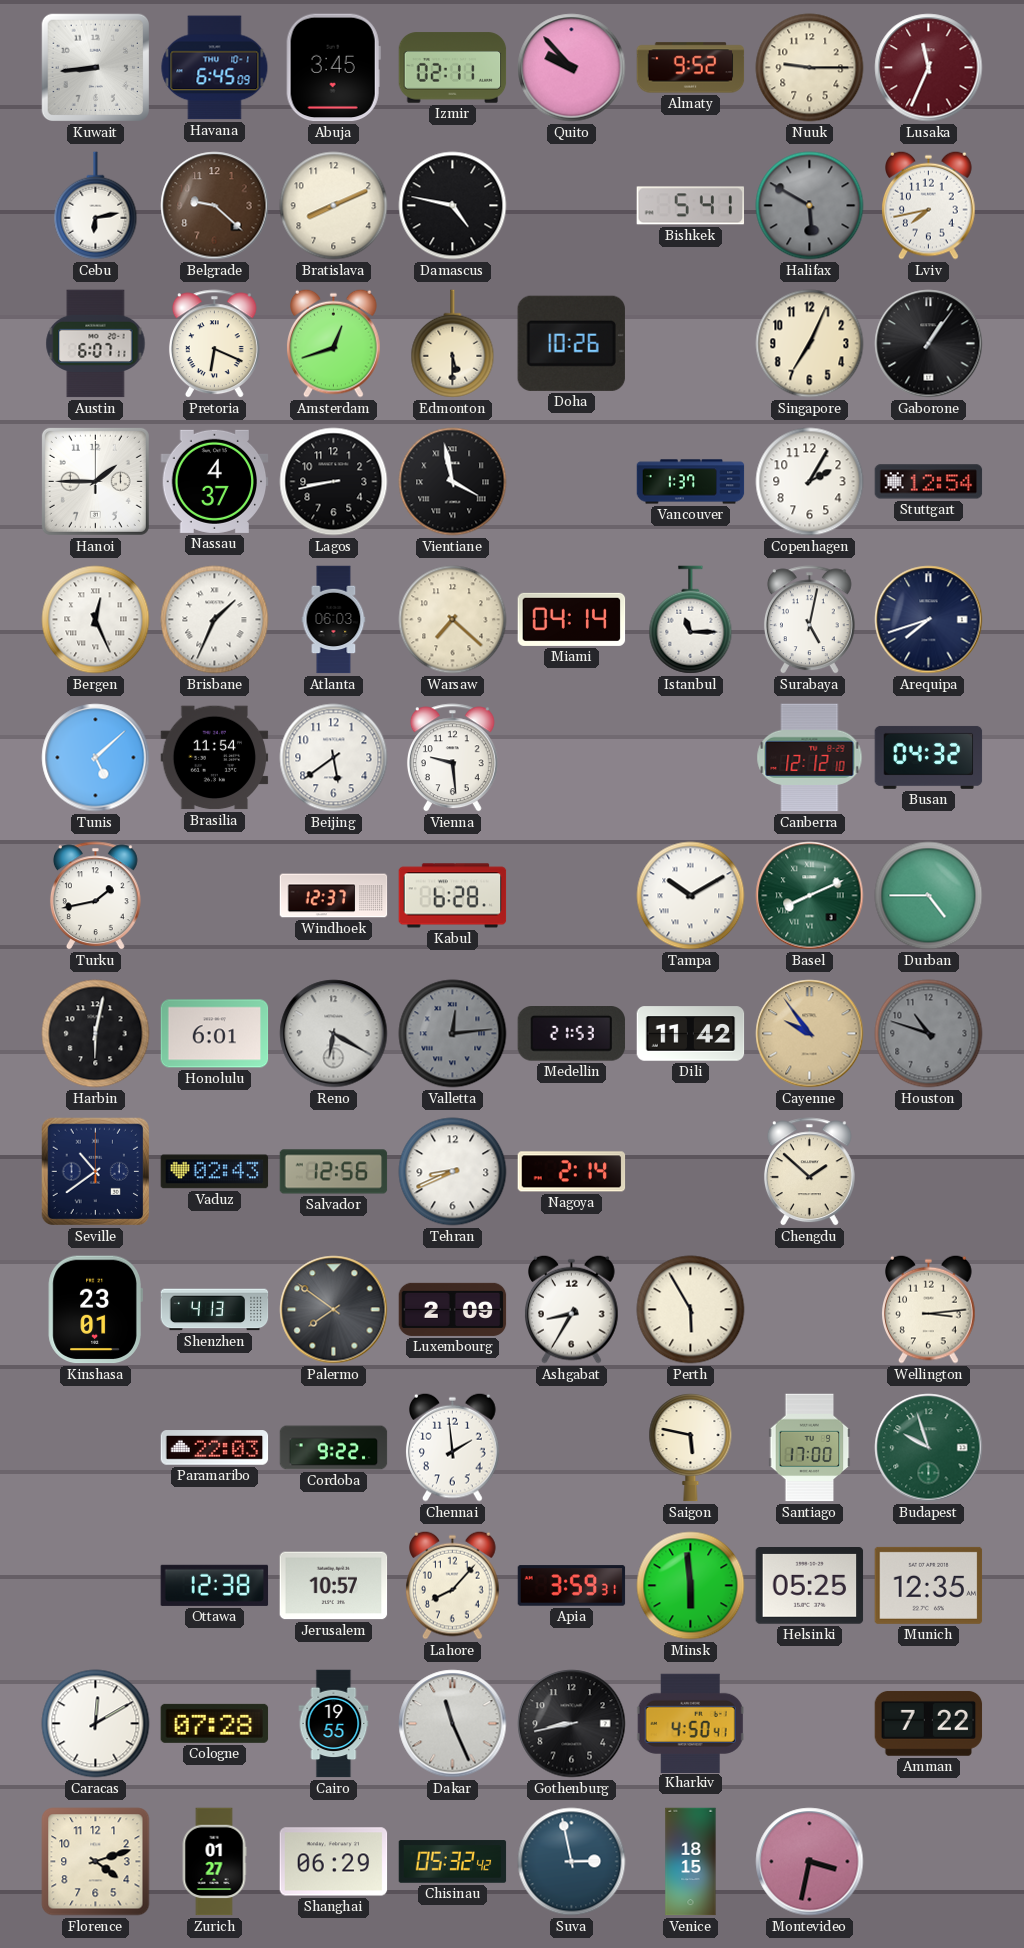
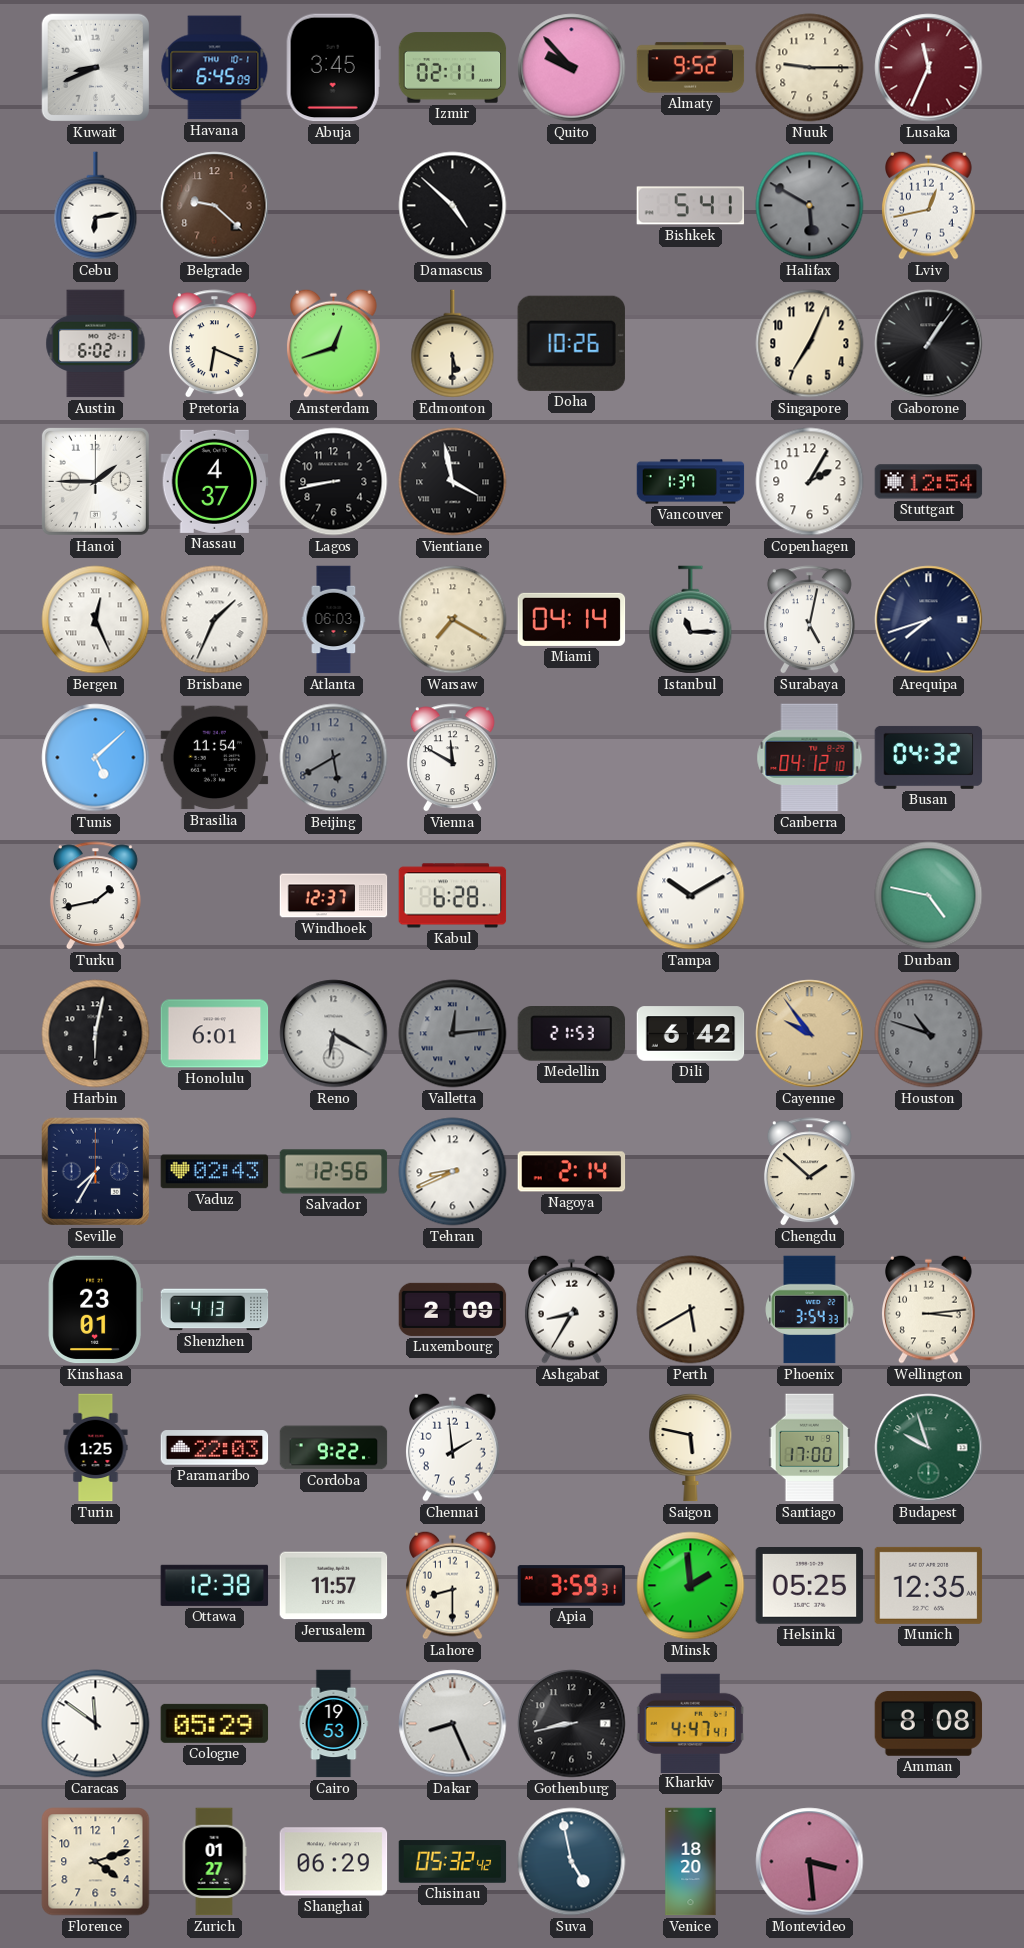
Kuwait: 8:44 -> 8:41
Bratislava: 8:11 -> none
Damascus: 4:47 -> 4:52
Lviv: 7:43 -> 12:43
Austin: 6:07 -> 6:02
Warsaw: 7:22 -> 7:20
Beijing: 5:39 -> 5:40
Beijing dial: white -> grey
Vienna: 9:29 -> 11:50
Canberra: 12:12 -> 04:12
Basel: 8:11 -> none
Durban: 4:45 -> 4:47
Dili: 11:42 -> 6:42
Seville: 10:39 -> 7:35
Palermo: 7:51 -> none
Perth: 5:55 -> 5:40
Phoenix: none -> 3:54
Turin: none -> 1:25
Jerusalem: 10:57 -> 11:57
Lahore: 8:07 -> 8:30
Minsk: 5:59 -> 1:59
Caracas: 12:10 -> 11:51
Cologne: 07:28 -> 05:29
Cairo: 19:55 -> 19:53
Dakar: 11:26 -> 8:26
Kharkiv: 4:50 -> 4:47
Amman: 7:22 -> 8:08
Suva: 2:58 -> 4:58
Venice: 18:15 -> 18:20
Montevideo: 3:32 -> 3:29
